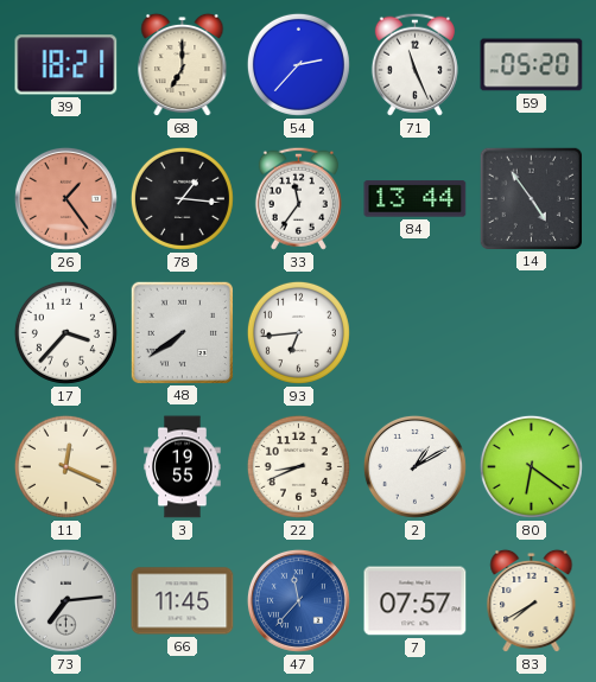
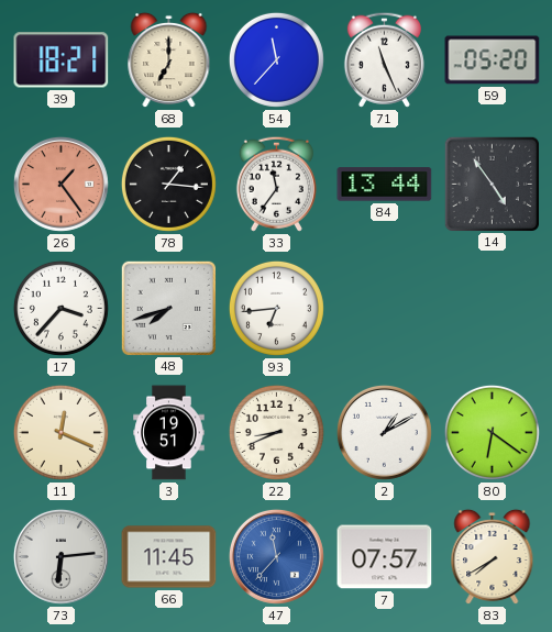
54: 2:37 -> 11:37
48: 7:39 -> 7:42
3: 19:55 -> 19:51
73: 7:14 -> 6:14
